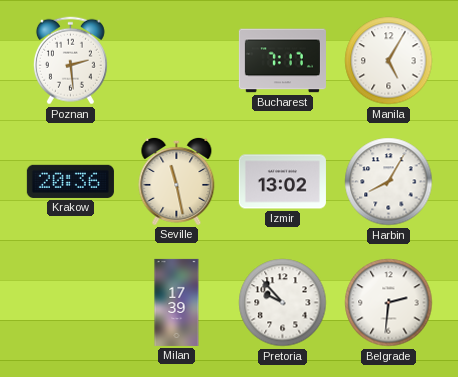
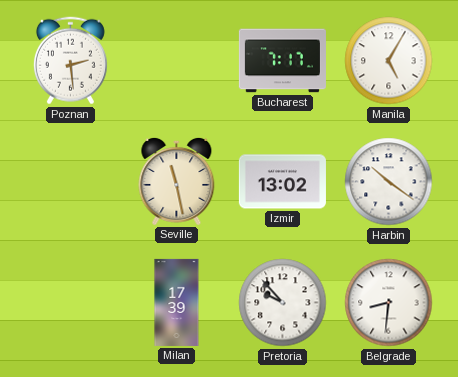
Krakow: 20:36 -> none
Harbin: 8:05 -> 10:21
Belgrade: 2:31 -> 8:31
